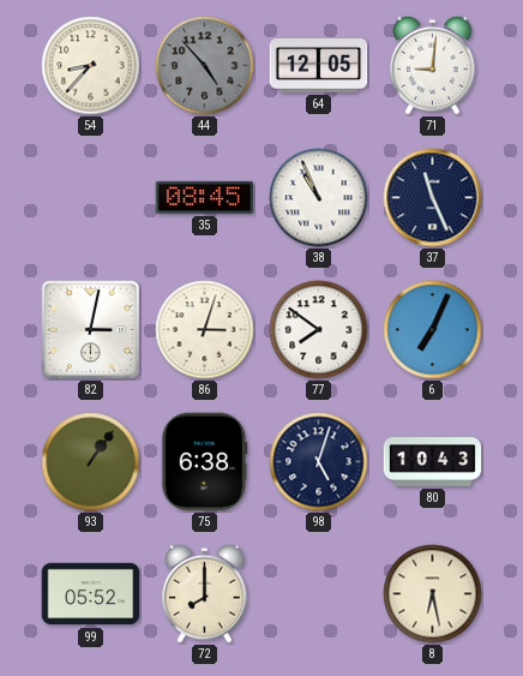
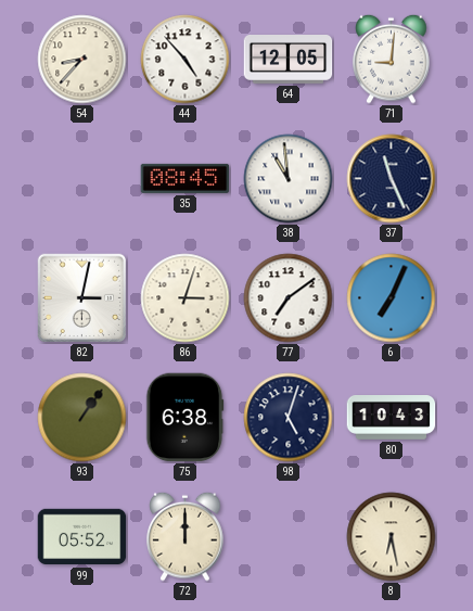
44 dial: grey -> white
38: 10:56 -> 10:59
77: 7:51 -> 7:09
72: 8:00 -> 12:00
